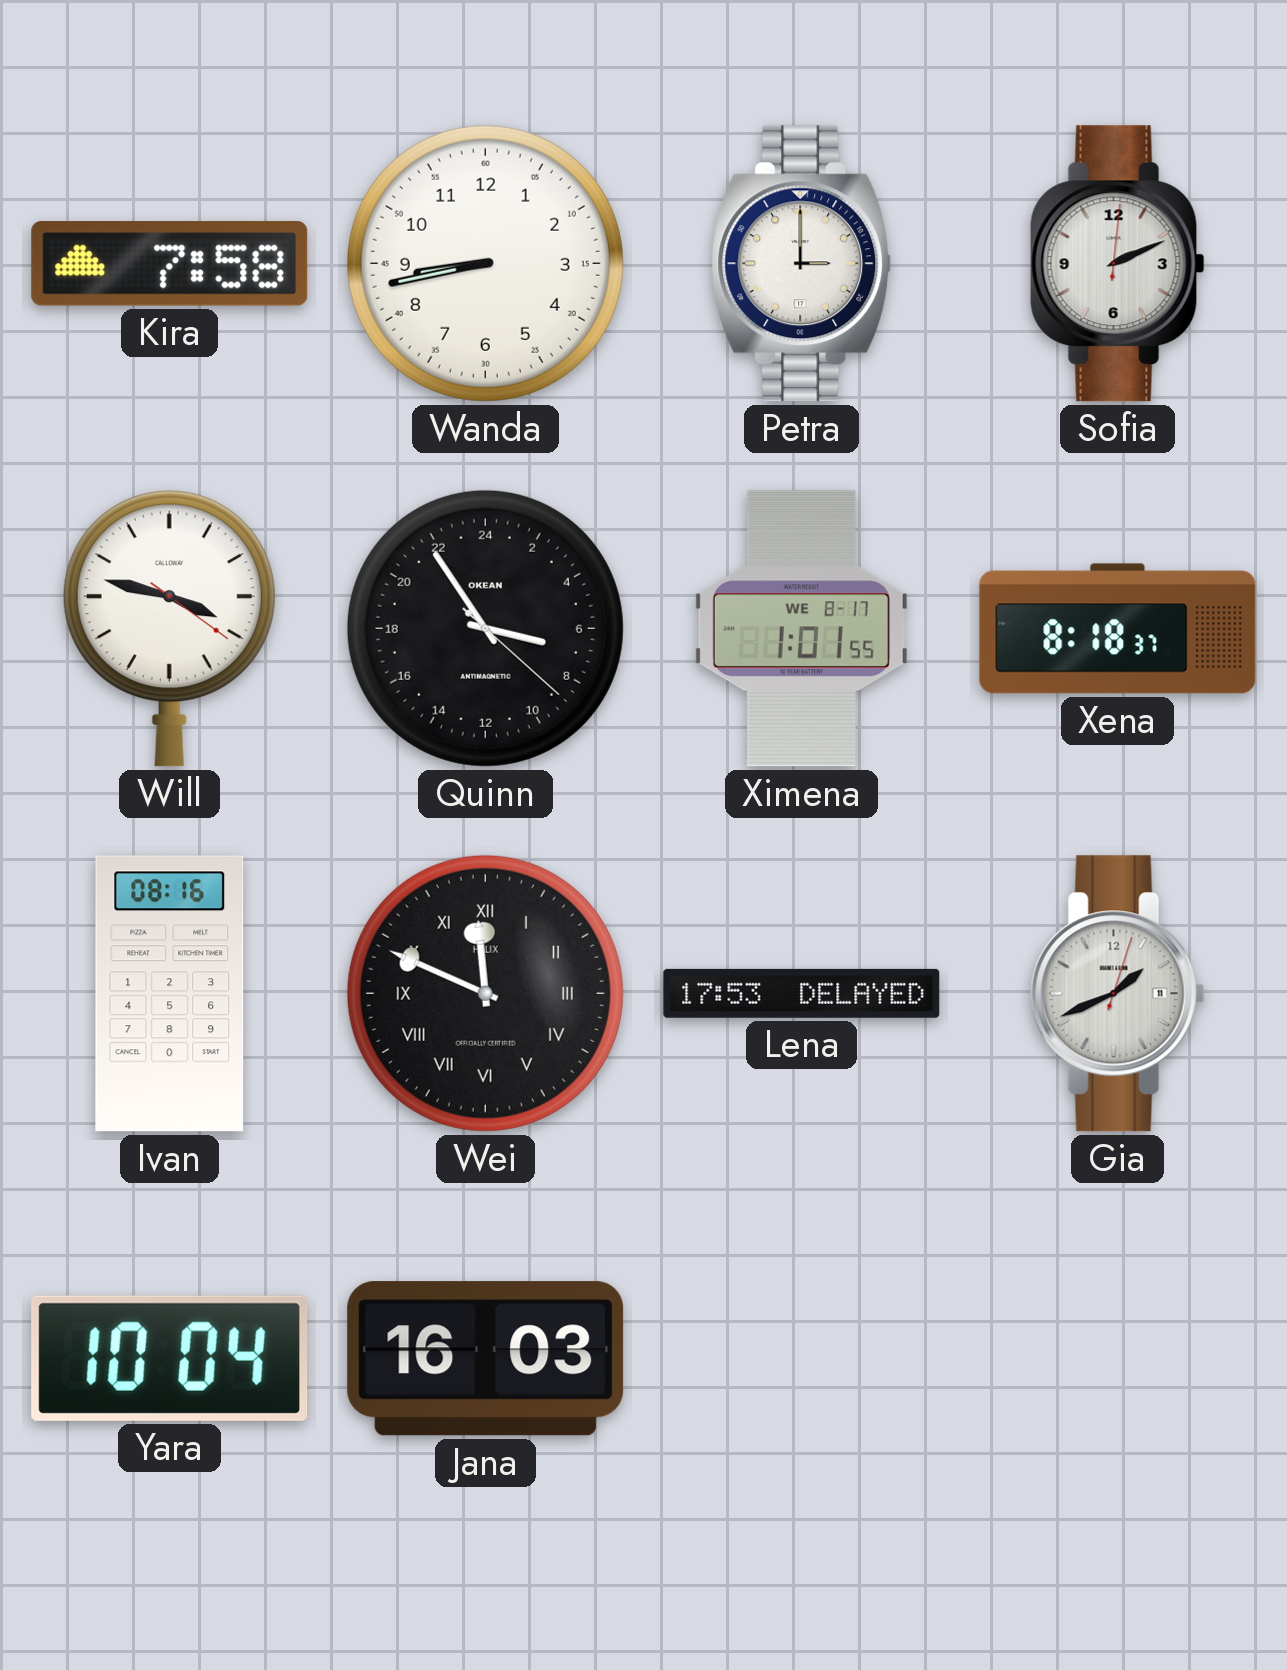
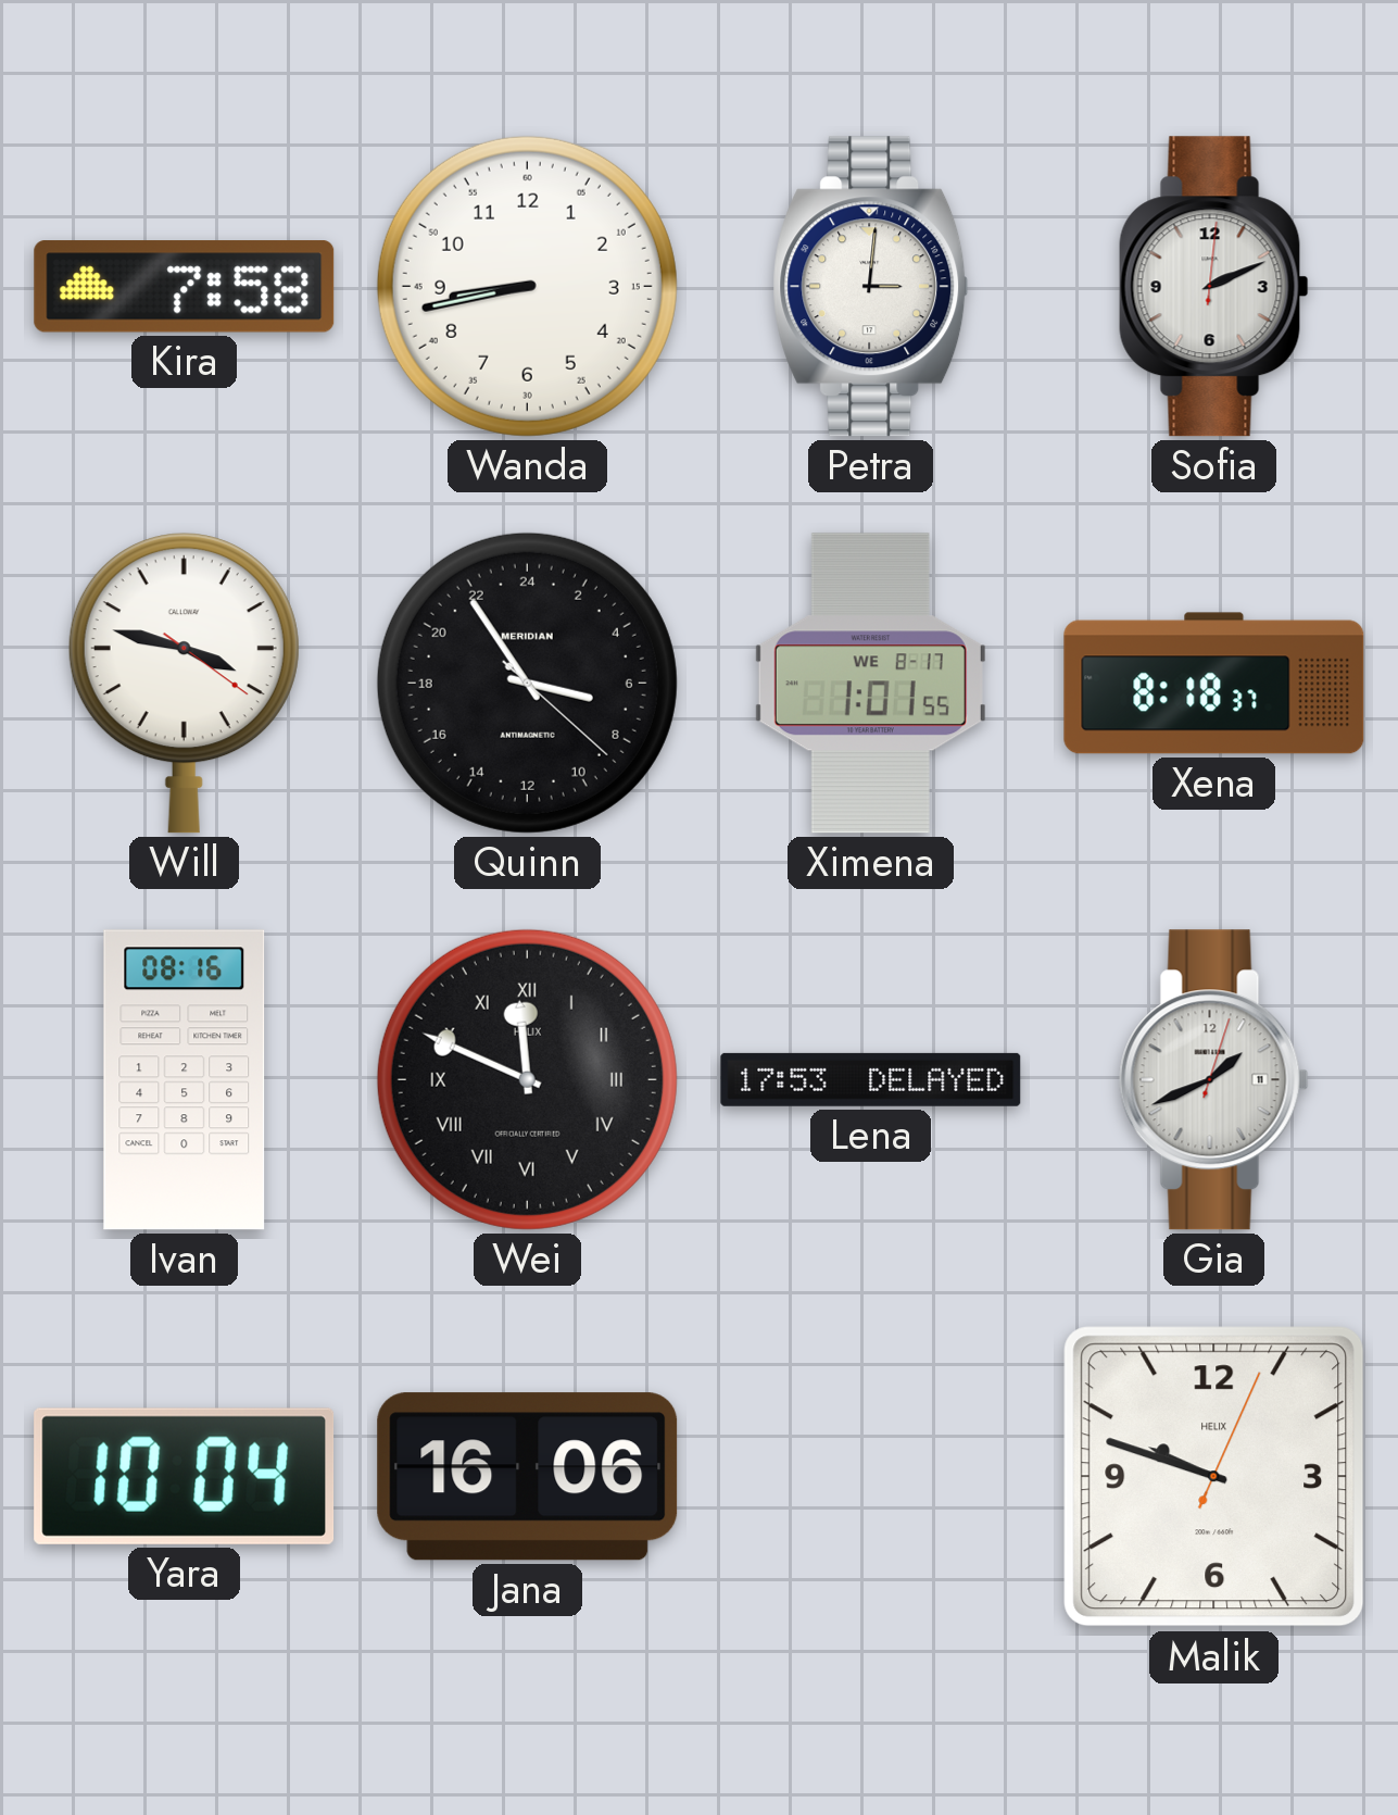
Petra: 3:00 -> 3:01
Quinn brand: OKEAN -> MERIDIAN
Jana: 16:03 -> 16:06
Malik: none -> 9:48
